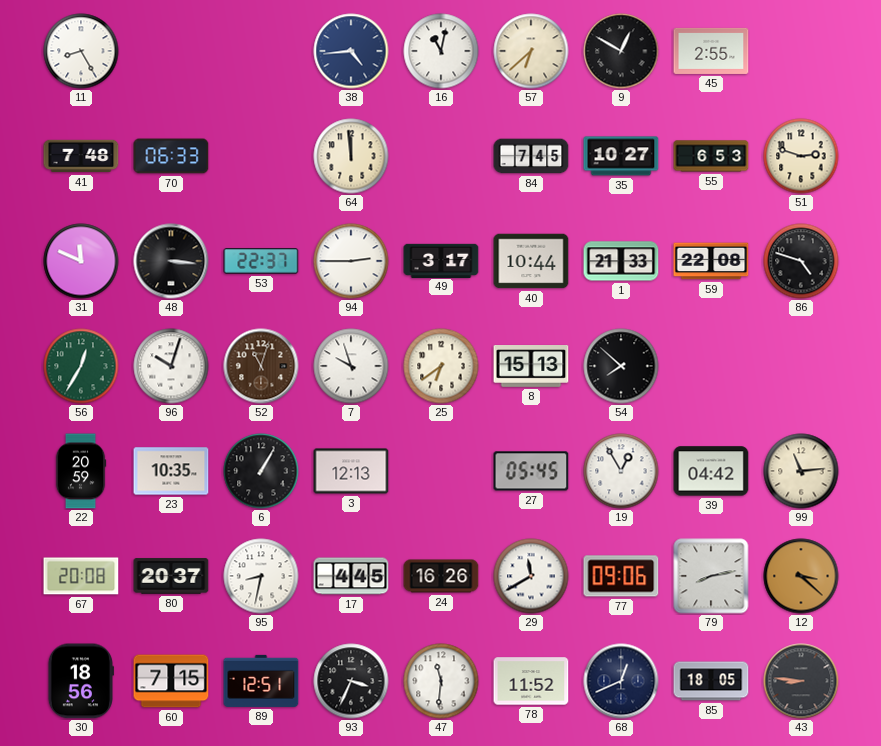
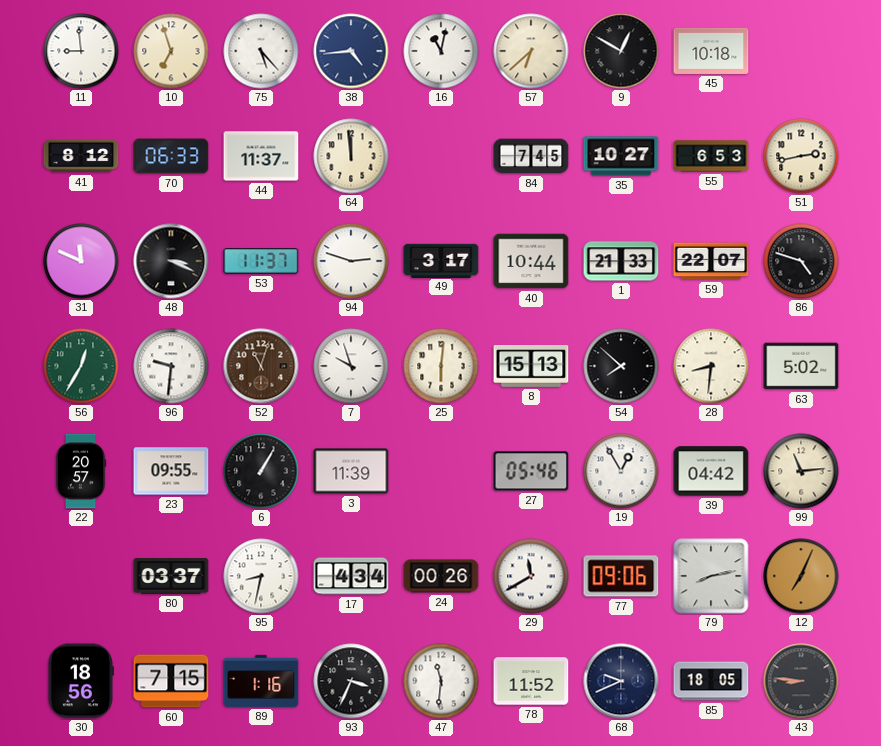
11: 8:25 -> 8:59
10: none -> 6:57
75: none -> 5:23
45: 2:55 -> 10:18
41: 7:48 -> 8:12
44: none -> 11:37
51: 2:48 -> 2:43
48: 3:16 -> 3:19
53: 22:37 -> 11:37
94: 2:45 -> 2:48
59: 22:08 -> 22:07
96: 10:03 -> 9:31
25: 6:39 -> 6:01
28: none -> 8:31
63: none -> 5:02
22: 20:59 -> 20:57
23: 10:35 -> 09:55
3: 12:13 -> 11:39
27: 05:45 -> 05:46
67: 20:08 -> none
80: 20:37 -> 03:37
17: 4:45 -> 4:34
24: 16:26 -> 00:26
12: 3:22 -> 7:04
89: 12:51 -> 1:16
68: 12:41 -> 9:41
